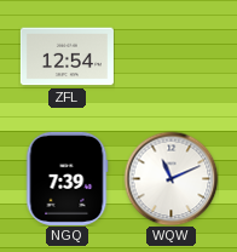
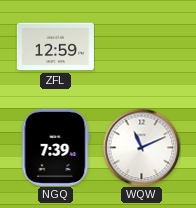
ZFL: 12:54 -> 12:59
